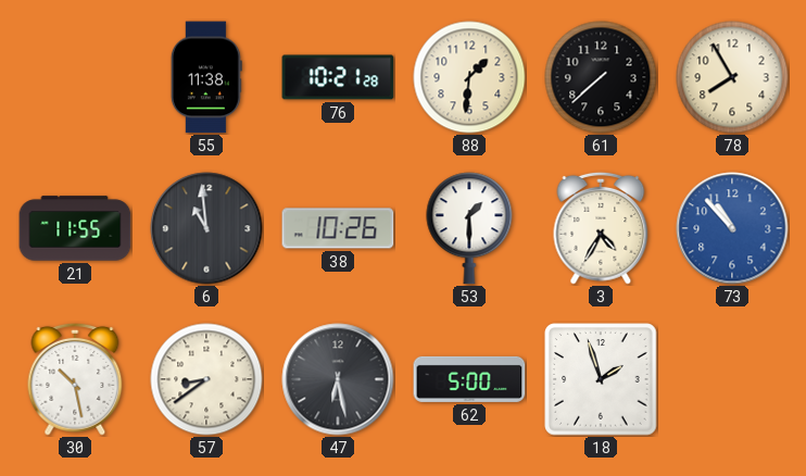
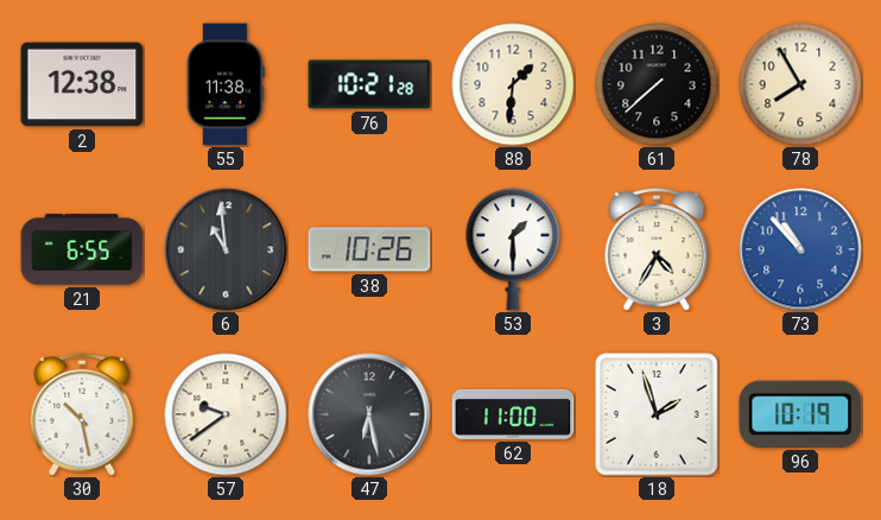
2: none -> 12:38
21: 11:55 -> 6:55
57: 8:39 -> 9:39
62: 5:00 -> 11:00
96: none -> 10:19
